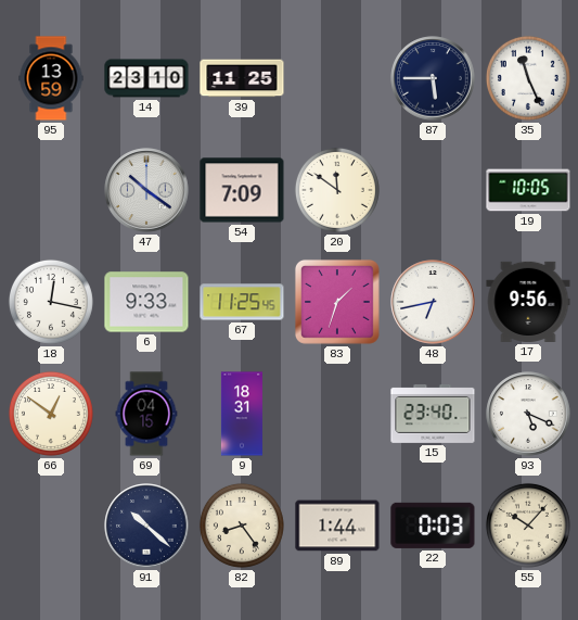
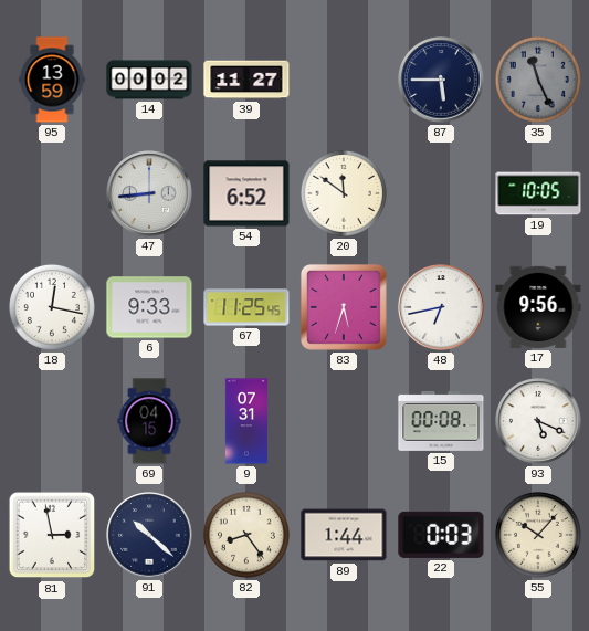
14: 23:10 -> 00:02
39: 11:25 -> 11:27
35 dial: white -> grey
47: 10:21 -> 8:44
54: 7:09 -> 6:52
83: 1:33 -> 5:33
66: 12:51 -> none
9: 18:31 -> 07:31
15: 23:40 -> 00:08
81: none -> 2:58
